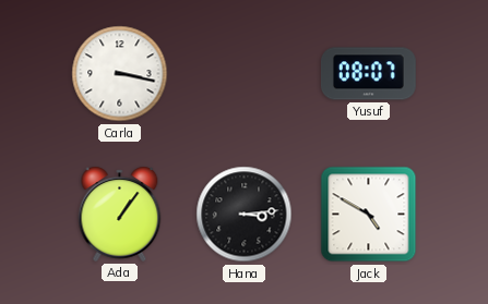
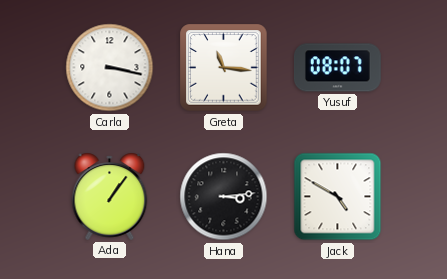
Greta: none -> 11:16
